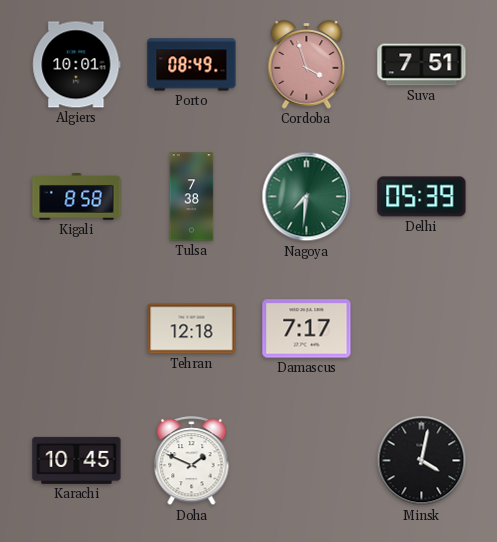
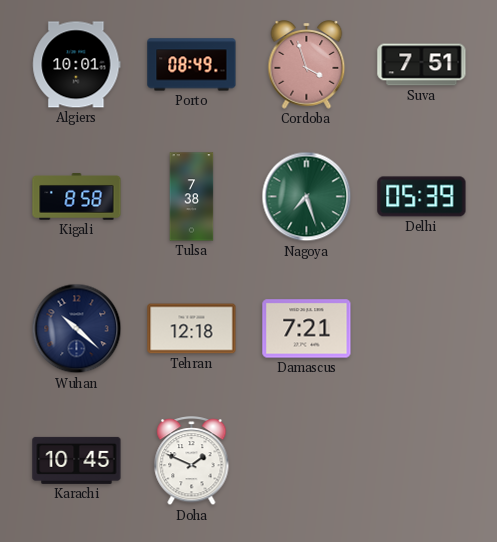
Nagoya: 7:31 -> 7:27
Wuhan: none -> 10:22
Damascus: 7:17 -> 7:21
Minsk: 4:02 -> none
